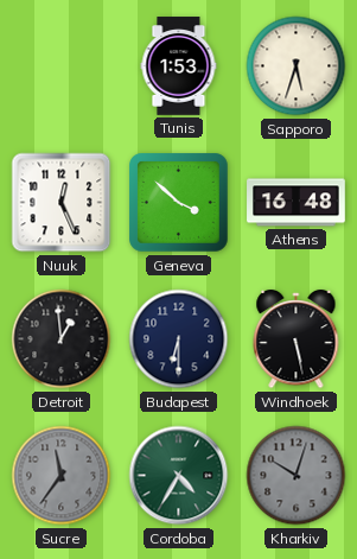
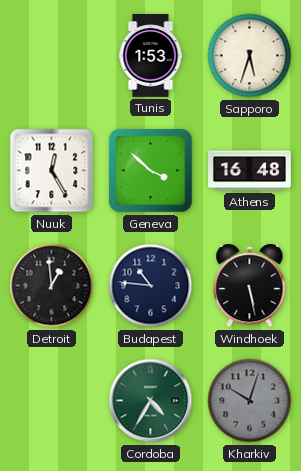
Nuuk: 12:26 -> 12:25
Budapest: 6:30 -> 10:46
Sucre: 11:36 -> none
